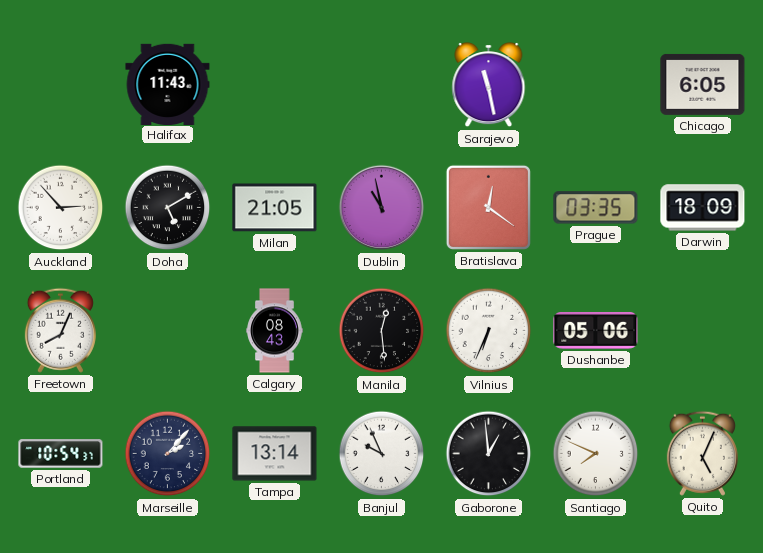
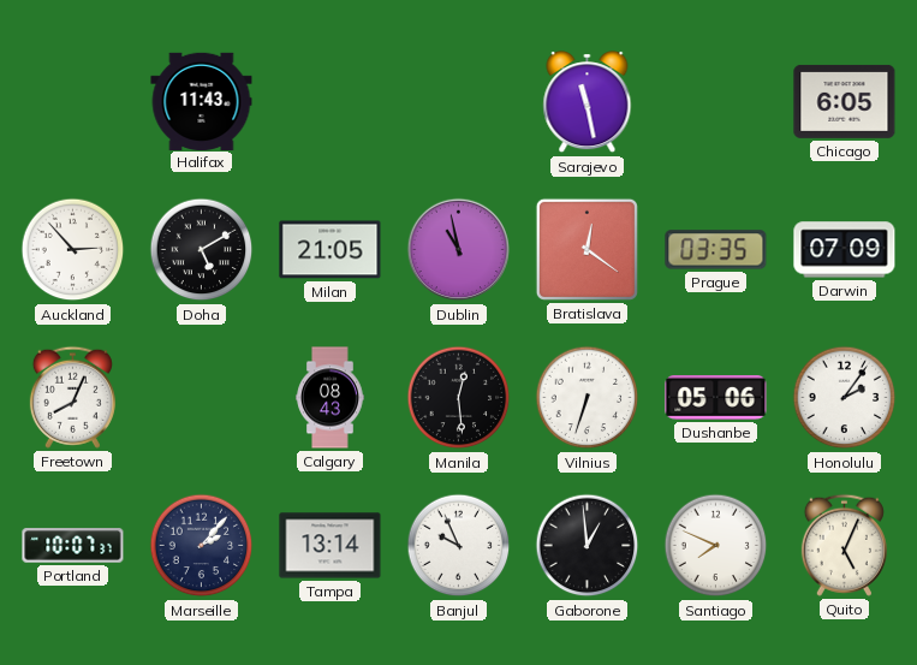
Darwin: 18:09 -> 07:09
Vilnius: 6:34 -> 6:33
Honolulu: none -> 2:06
Portland: 10:54 -> 10:07
